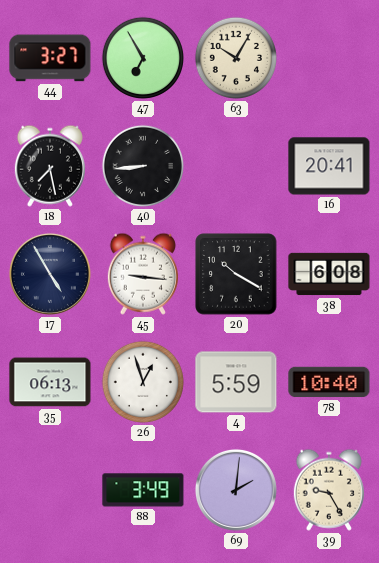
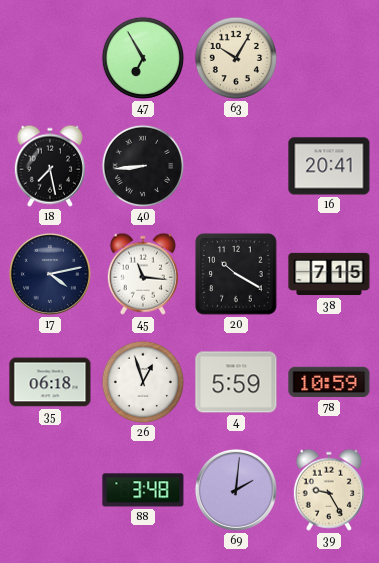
44: 3:27 -> none
17: 4:55 -> 4:13
45: 9:16 -> 11:16
38: 6:08 -> 7:15
35: 06:13 -> 06:18
78: 10:40 -> 10:59
88: 3:49 -> 3:48
